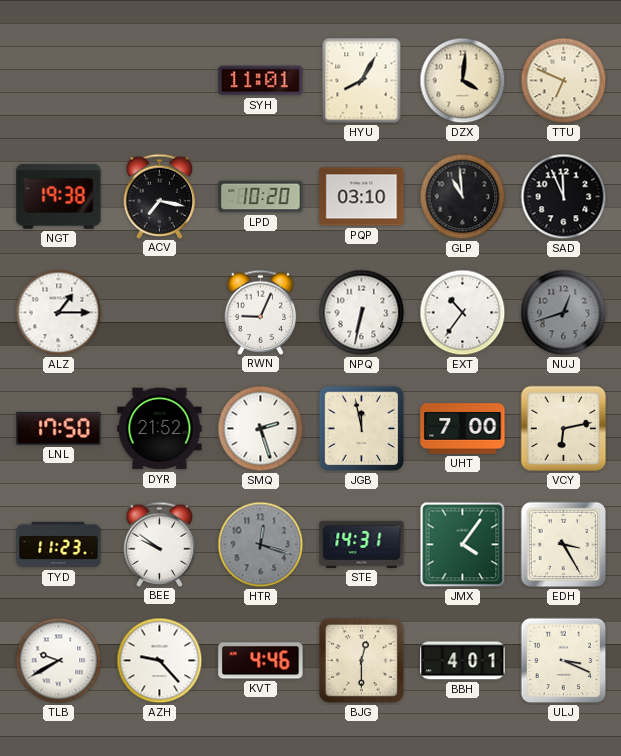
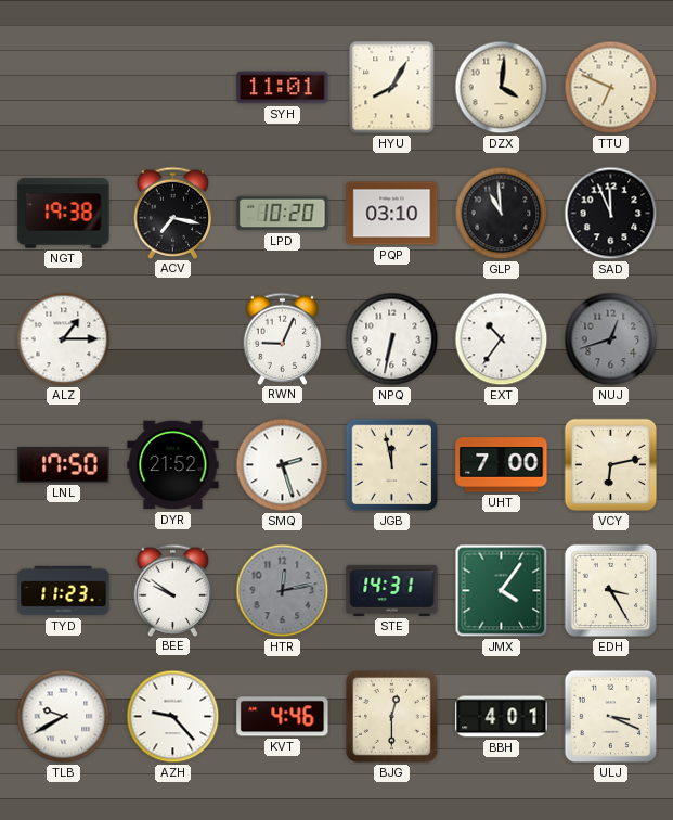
HTR: 12:18 -> 12:13
